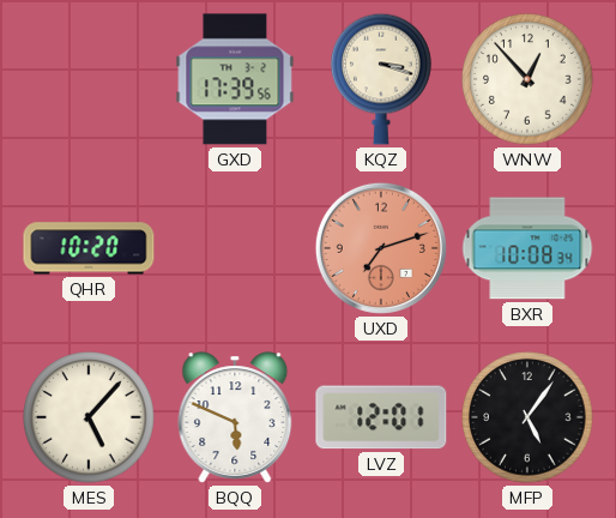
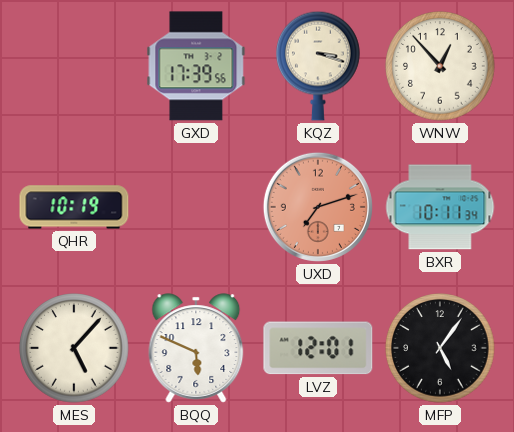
QHR: 10:20 -> 10:19
BXR: 10:08 -> 10:11
